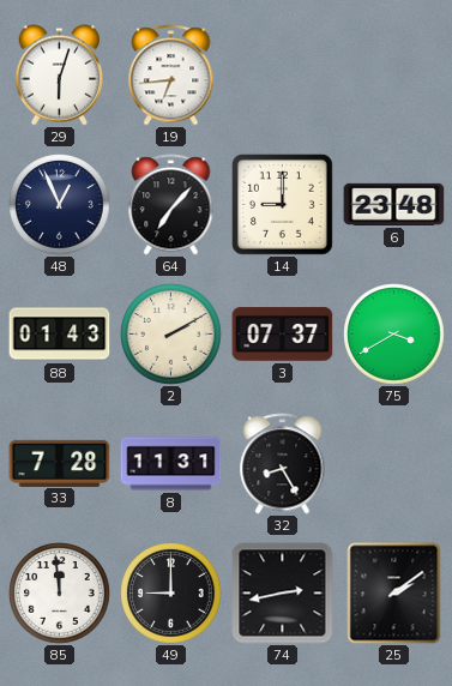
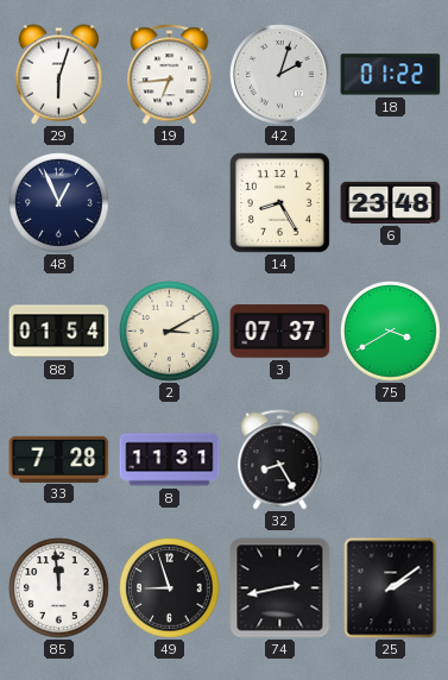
42: none -> 2:03
18: none -> 01:22
64: 7:07 -> none
14: 9:00 -> 8:25
88: 01:43 -> 01:54
2: 2:10 -> 3:10
49: 9:00 -> 8:57
